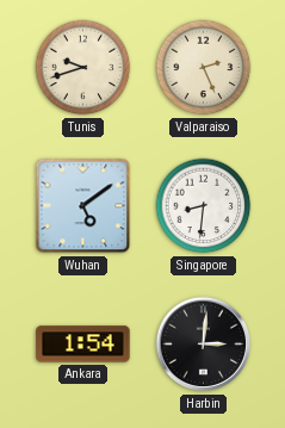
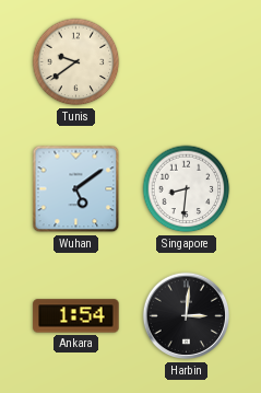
Tunis: 9:42 -> 9:39
Valparaiso: 2:26 -> none
